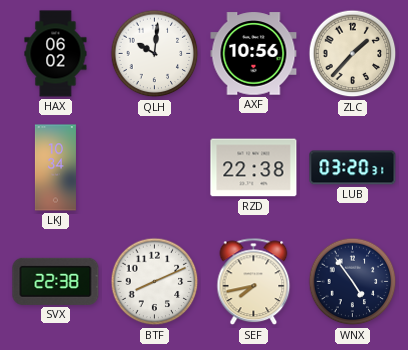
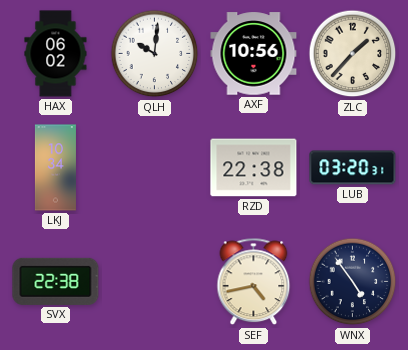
BTF: 8:11 -> none
SEF: 7:43 -> 4:43
